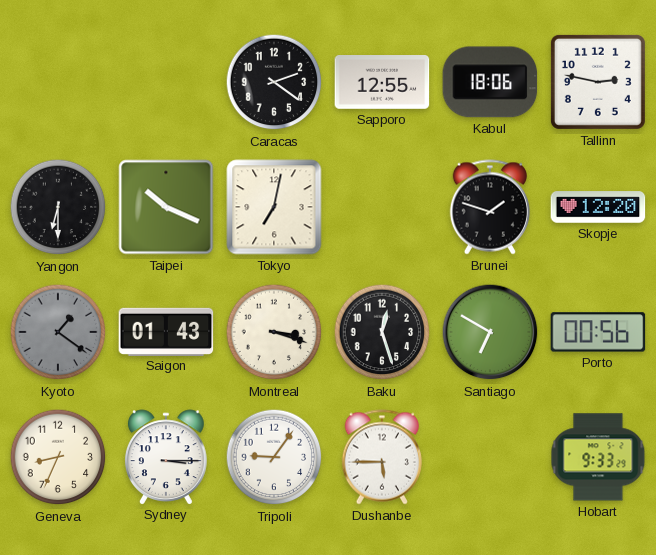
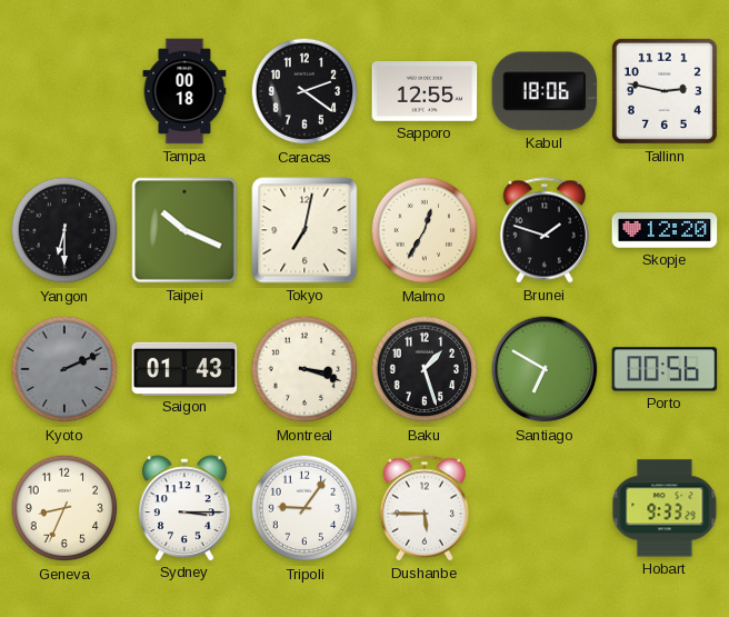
Tampa: none -> 00:18
Malmo: none -> 12:35
Kyoto: 1:21 -> 2:11
Baku: 12:27 -> 1:27
